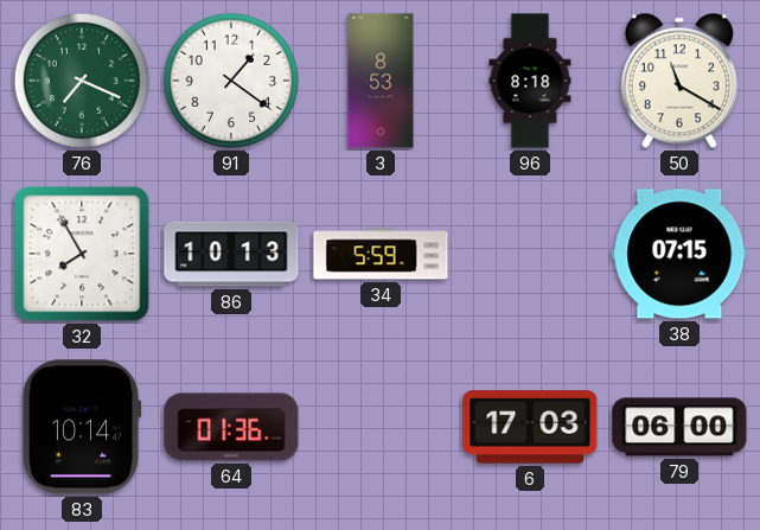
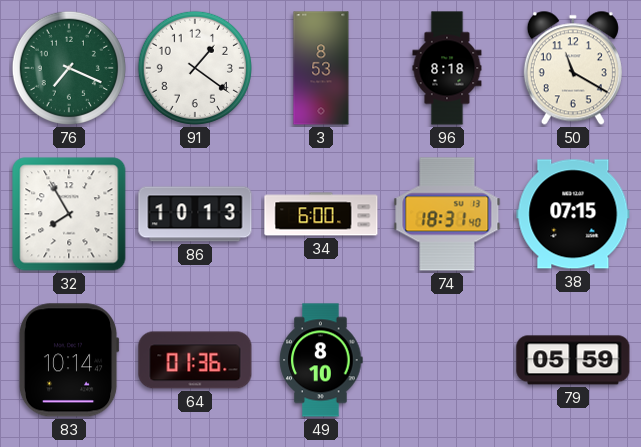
34: 5:59 -> 6:00
74: none -> 18:31
49: none -> 8:10
6: 17:03 -> none
79: 06:00 -> 05:59
